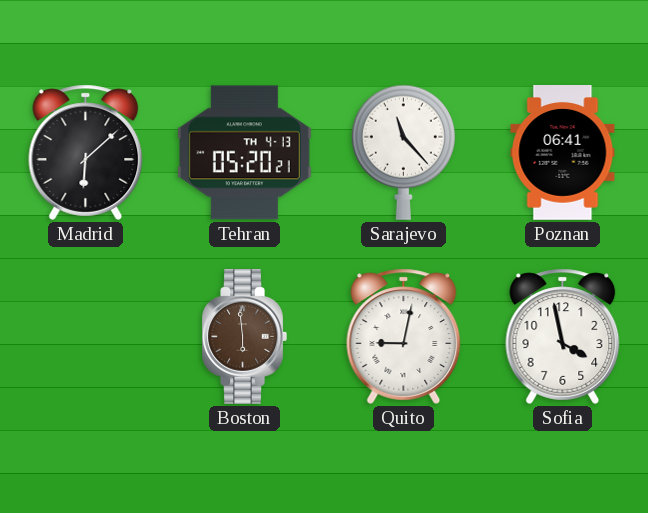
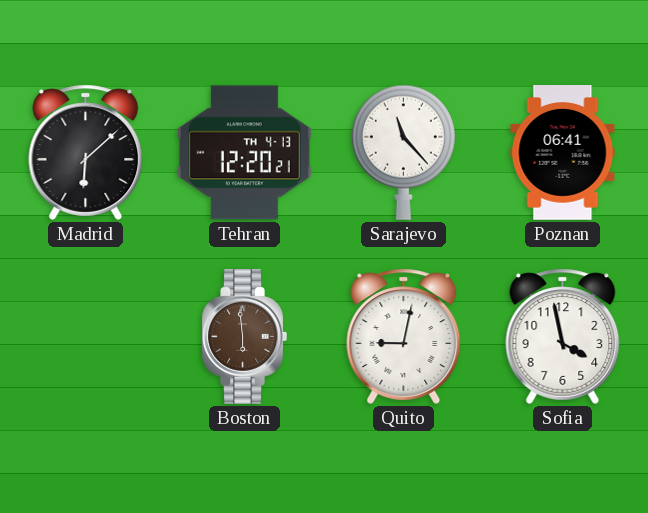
Tehran: 05:20 -> 12:20
